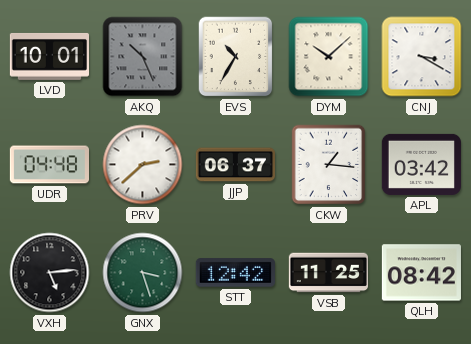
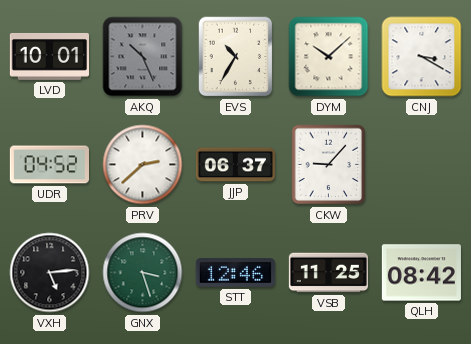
UDR: 04:48 -> 04:52
CKW: 1:16 -> 9:07
APL: 03:42 -> none
STT: 12:42 -> 12:46
